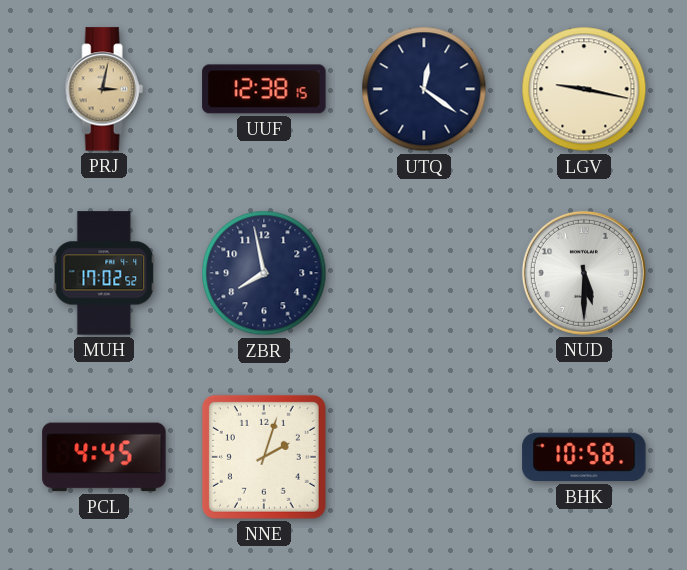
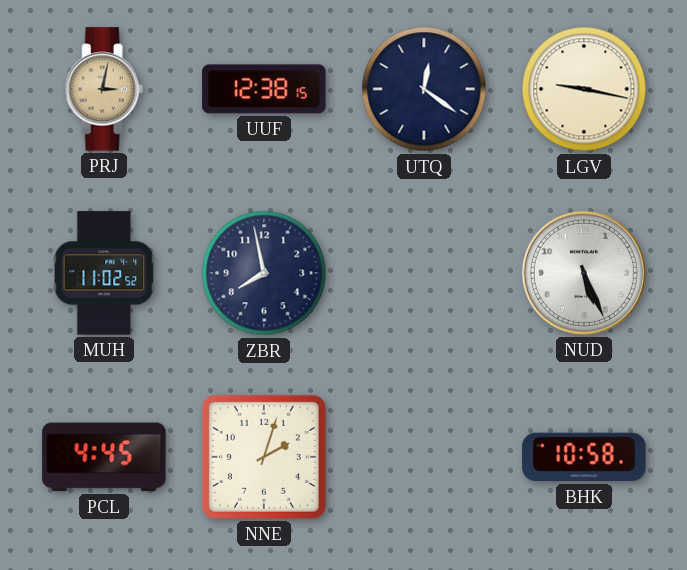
MUH: 17:02 -> 11:02
NUD: 5:30 -> 5:26
